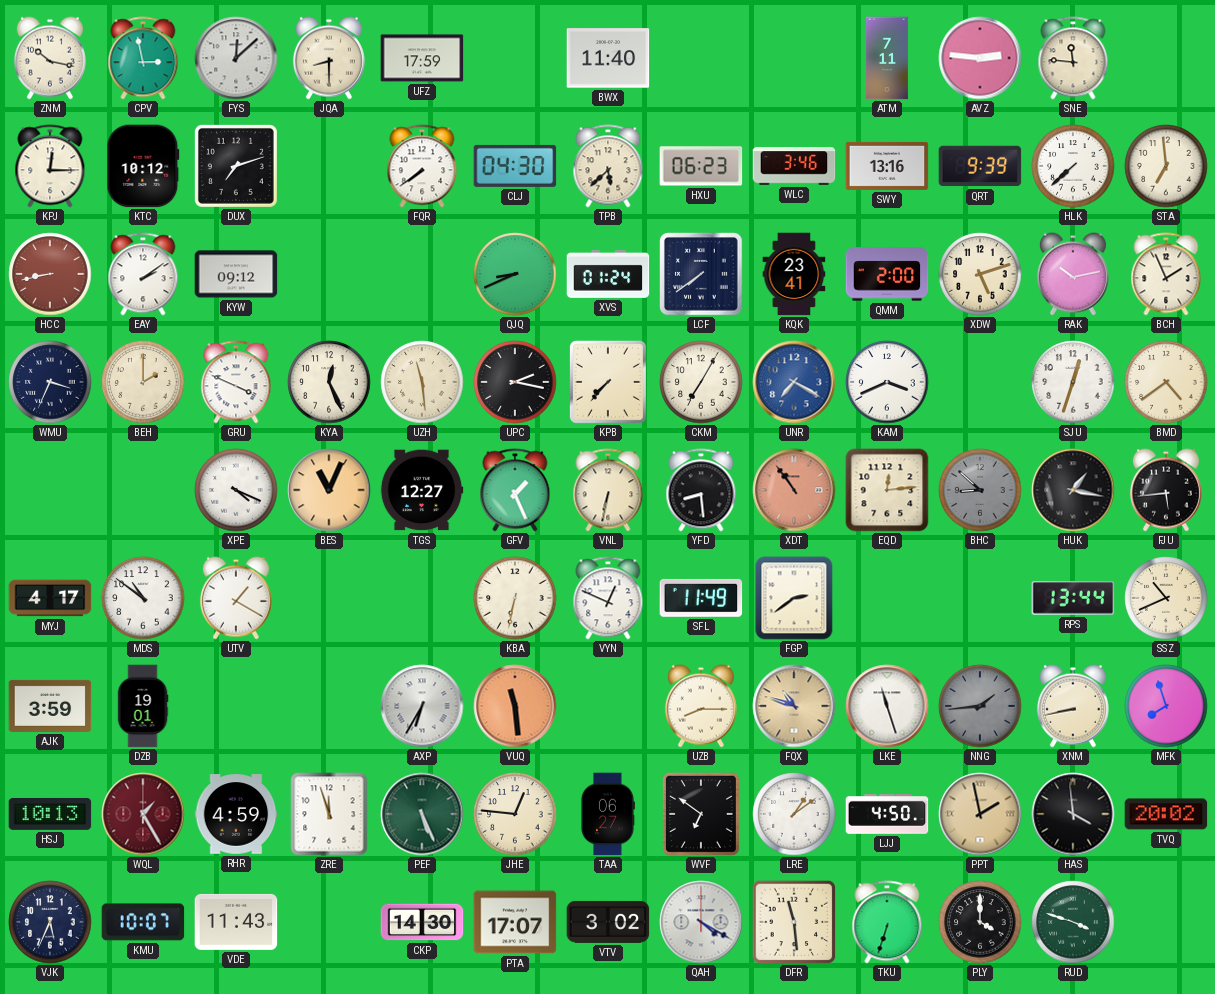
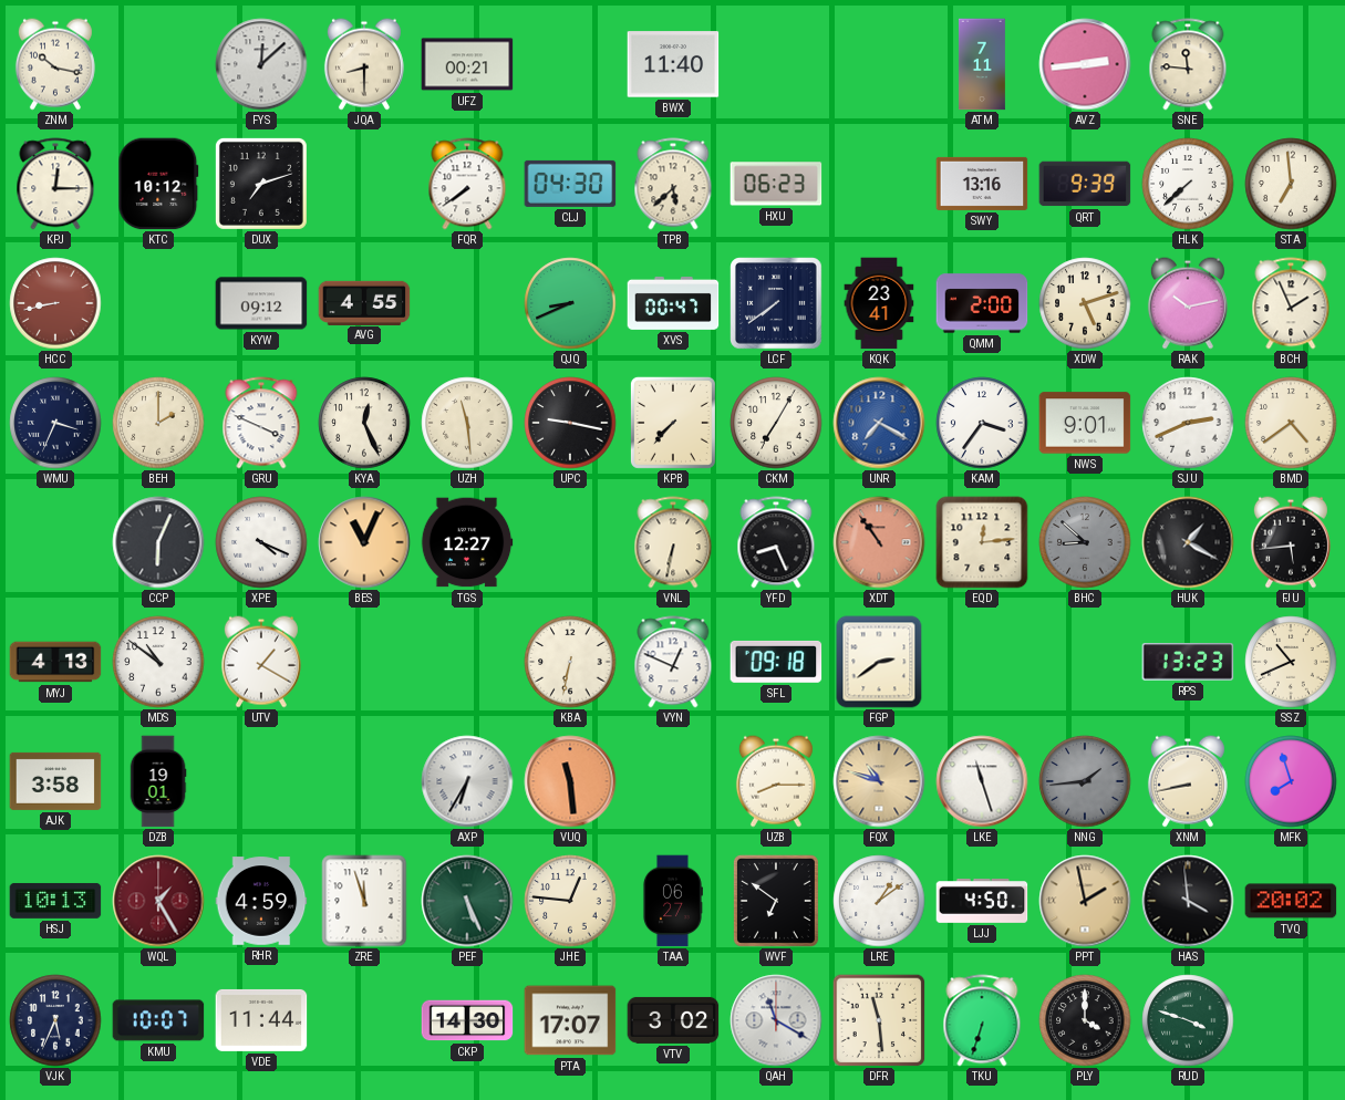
CPV: 2:58 -> none
UFZ: 17:59 -> 00:21
AVZ: 2:46 -> 2:44
WLC: 3:46 -> none
EAY: 2:09 -> none
AVG: none -> 4:55
XVS: 01:24 -> 00:47
UPC: 2:17 -> 9:17
KAM: 3:41 -> 3:36
NWS: none -> 9:01
SJU: 12:33 -> 2:41
CCP: none -> 6:04
GFV: 1:26 -> none
YFD: 8:29 -> 8:26
HUK: 1:17 -> 1:20
MYJ: 4:17 -> 4:13
SFL: 11:49 -> 09:18
RPS: 13:44 -> 13:23
AJK: 3:59 -> 3:58
VDE: 11:43 -> 11:44
QAH: 4:20 -> 11:20
